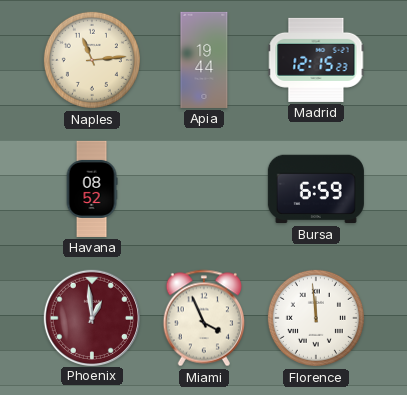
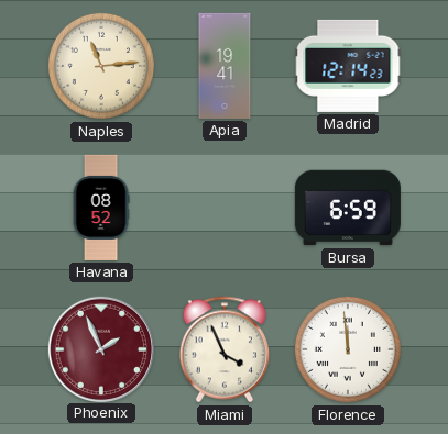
Apia: 19:44 -> 19:41
Madrid: 12:15 -> 12:14
Phoenix: 12:59 -> 1:56
